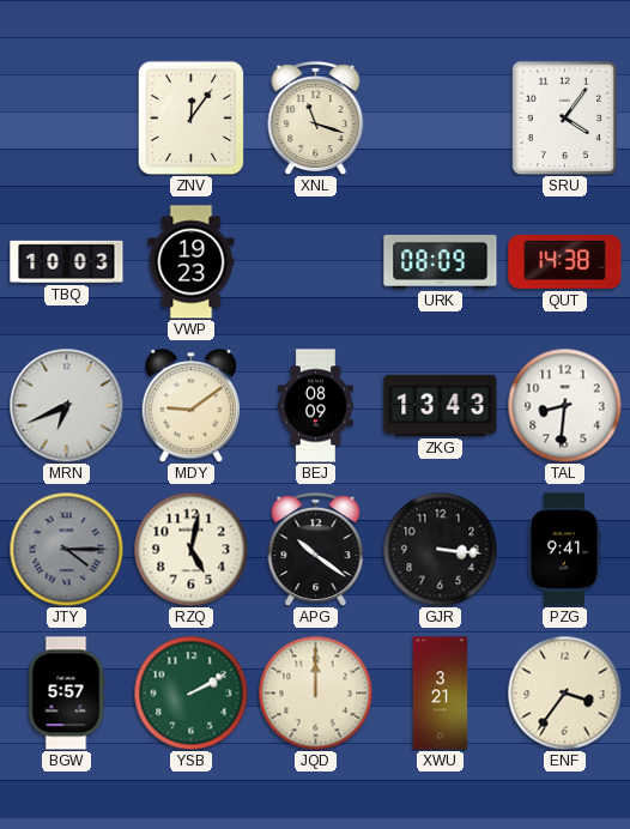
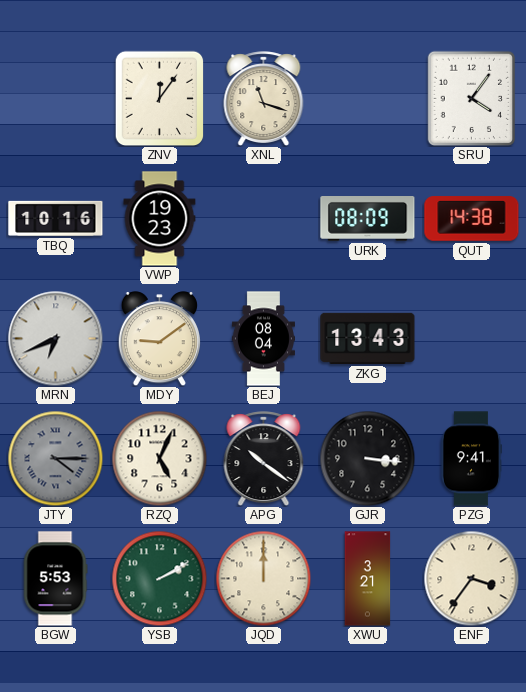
TBQ: 10:03 -> 10:16
BEJ: 08:09 -> 08:04
TAL: 8:31 -> none
RZQ: 5:02 -> 5:04
BGW: 5:57 -> 5:53
